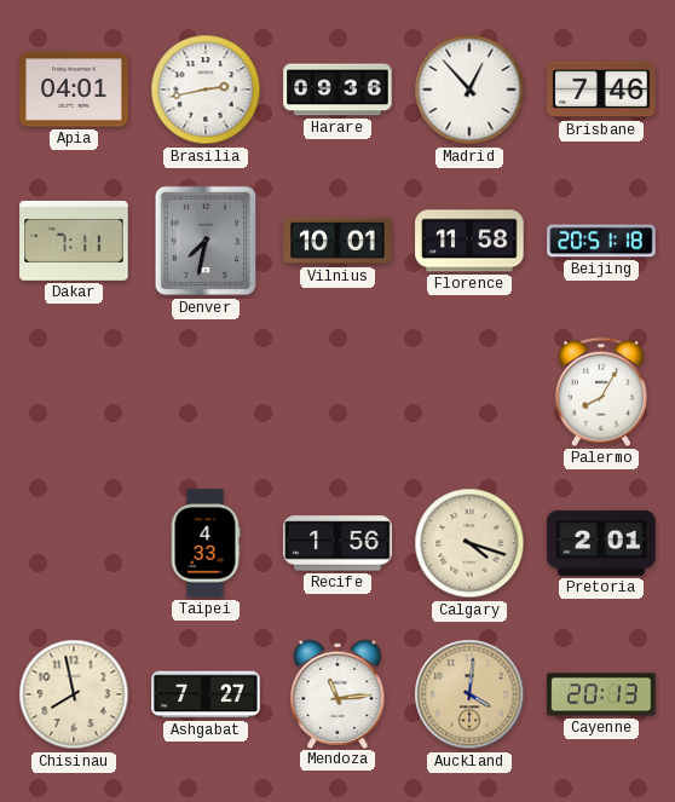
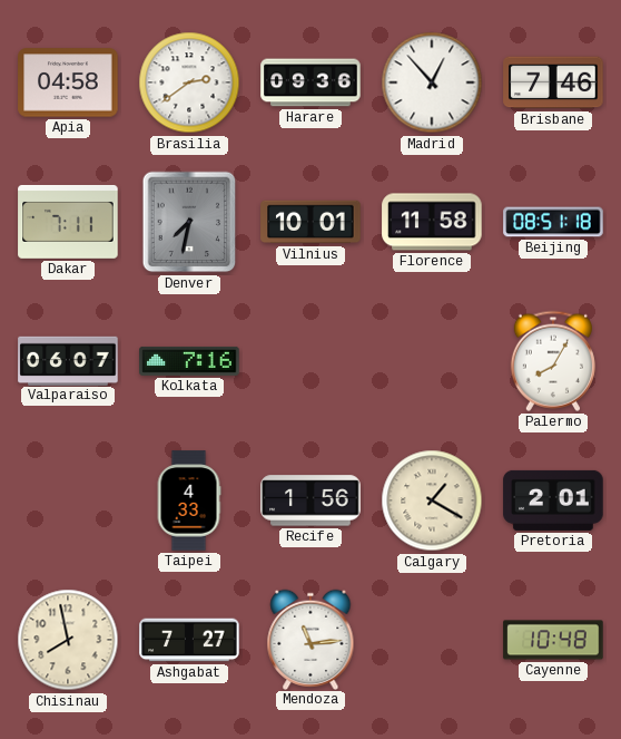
Apia: 04:01 -> 04:58
Brasilia: 2:43 -> 2:39
Beijing: 20:51 -> 08:51
Valparaiso: none -> 06:07
Kolkata: none -> 7:16
Calgary: 4:18 -> 1:20
Auckland: 4:01 -> none
Cayenne: 20:13 -> 10:48
